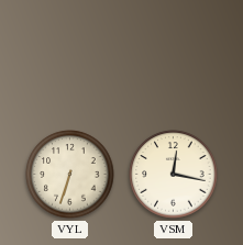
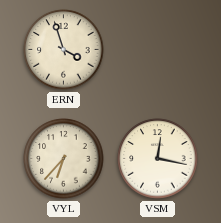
ERN: none -> 3:57
VYL: 6:33 -> 6:37
